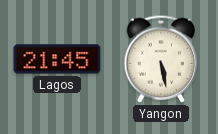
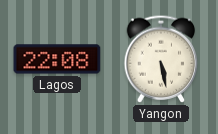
Lagos: 21:45 -> 22:08
